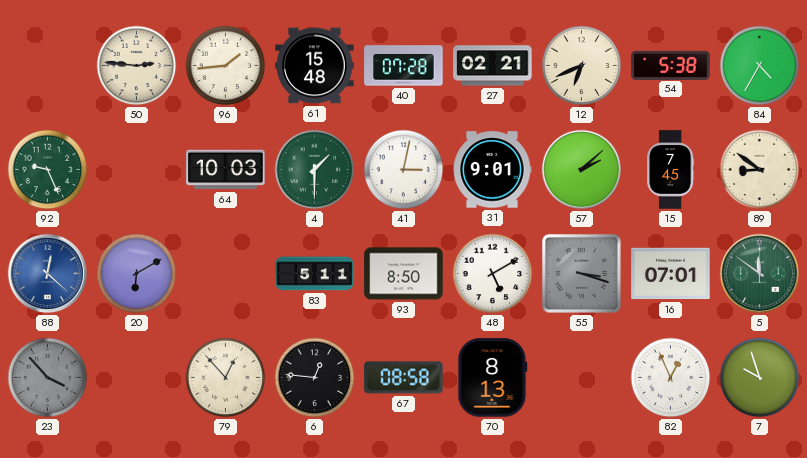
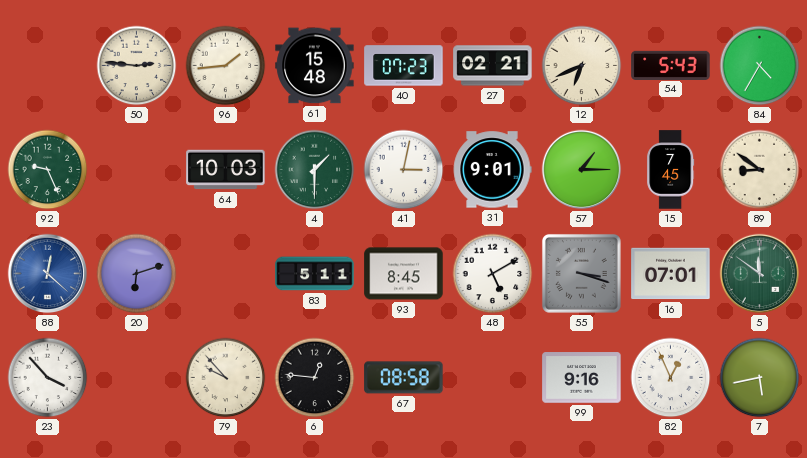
40: 07:28 -> 07:23
54: 5:38 -> 5:43
57: 2:08 -> 1:15
20: 6:10 -> 6:12
93: 8:50 -> 8:45
23 dial: grey -> white
79: 12:53 -> 9:53
70: 8:13 -> none
99: none -> 9:16
7: 9:57 -> 5:43
